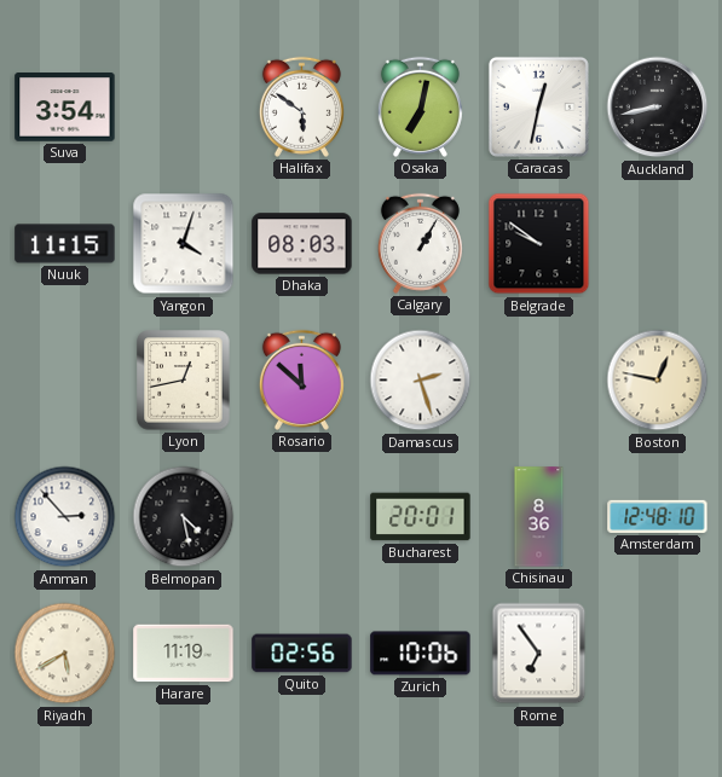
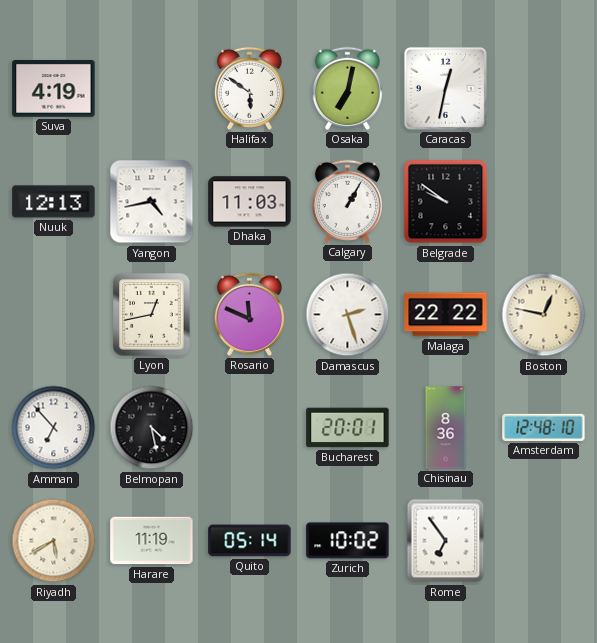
Suva: 3:54 -> 4:19
Auckland: 8:43 -> none
Nuuk: 11:15 -> 12:13
Yangon: 4:03 -> 4:43
Dhaka: 08:03 -> 11:03
Rosario: 11:52 -> 11:49
Malaga: none -> 22:22
Amman: 2:53 -> 6:53
Quito: 02:56 -> 05:14
Zurich: 10:06 -> 10:02
